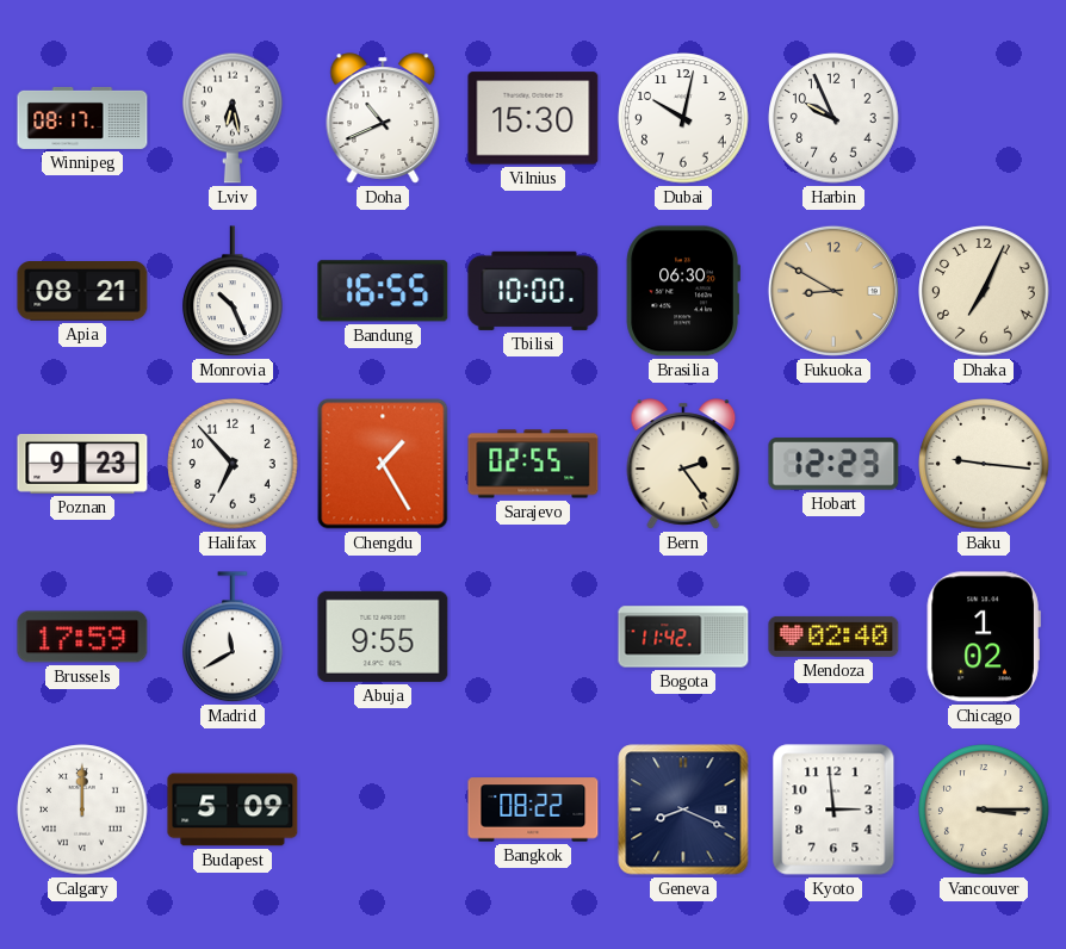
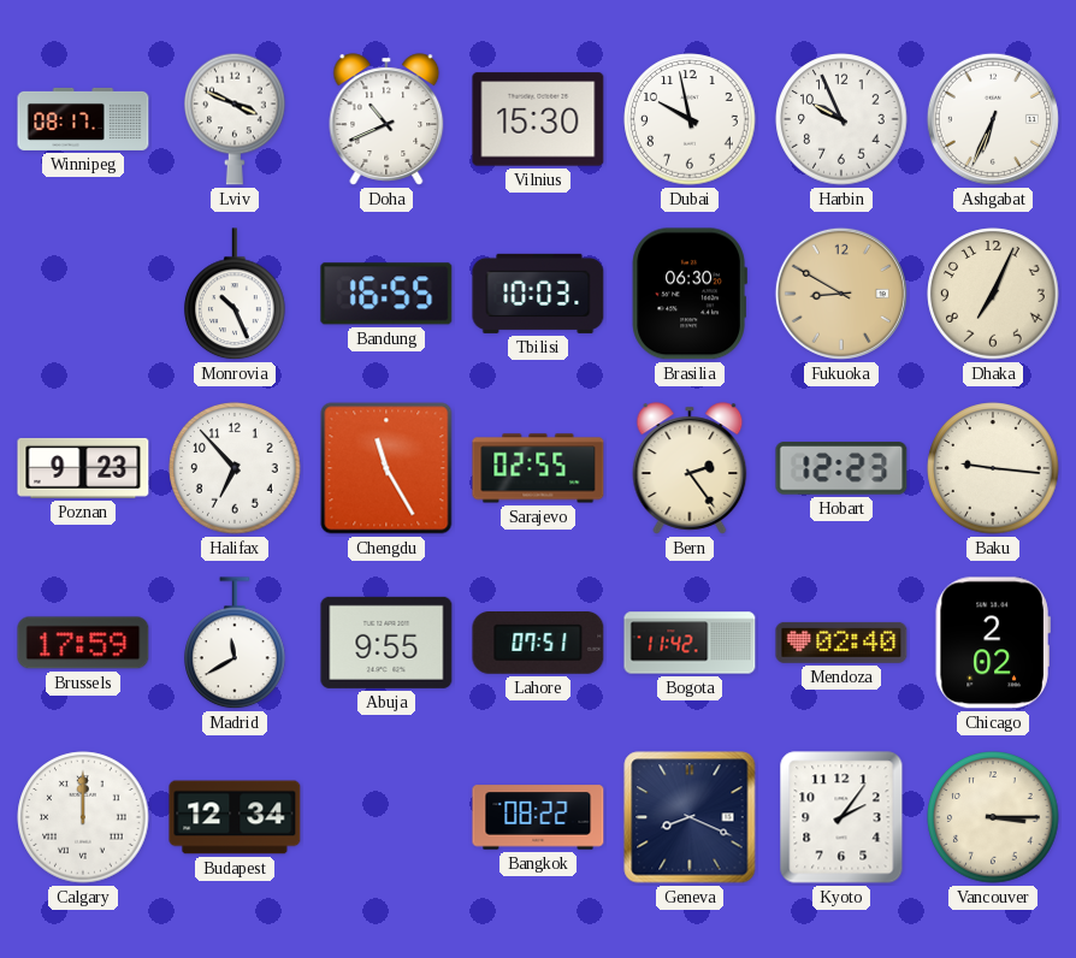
Lviv: 6:28 -> 3:49
Dubai: 10:02 -> 9:58
Ashgabat: none -> 6:34
Apia: 08:21 -> none
Tbilisi: 10:00 -> 10:03
Chengdu: 1:25 -> 11:25
Lahore: none -> 07:51
Chicago: 1:02 -> 2:02
Budapest: 5:09 -> 12:34
Kyoto: 2:59 -> 2:06
